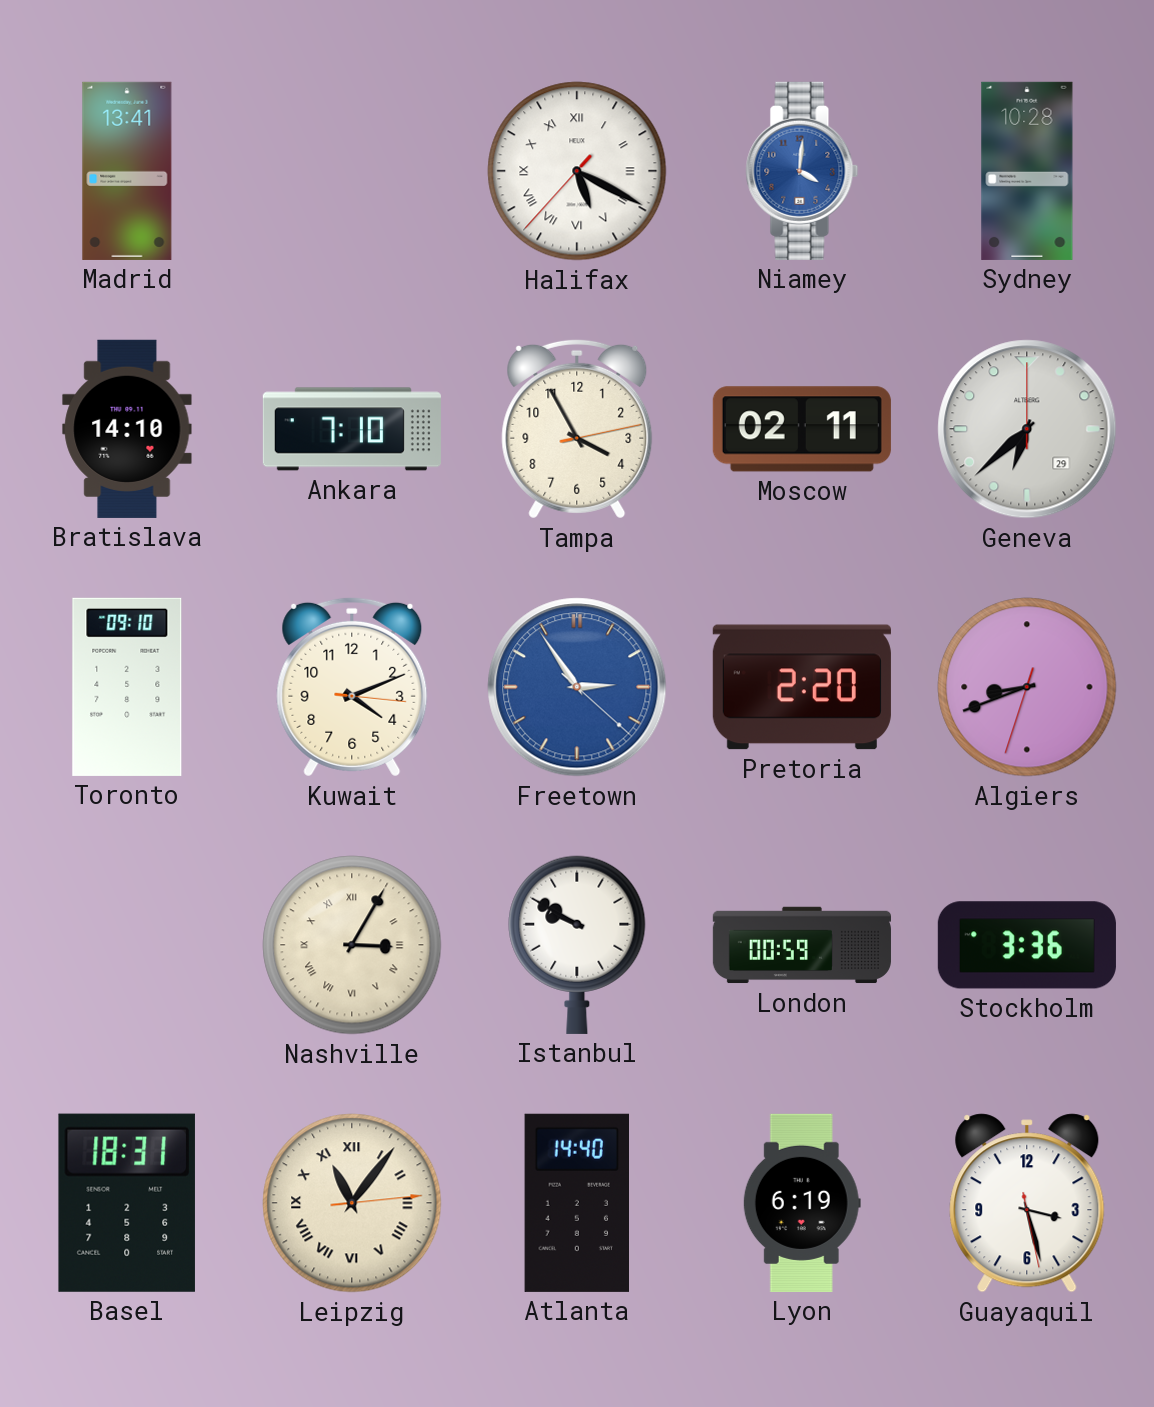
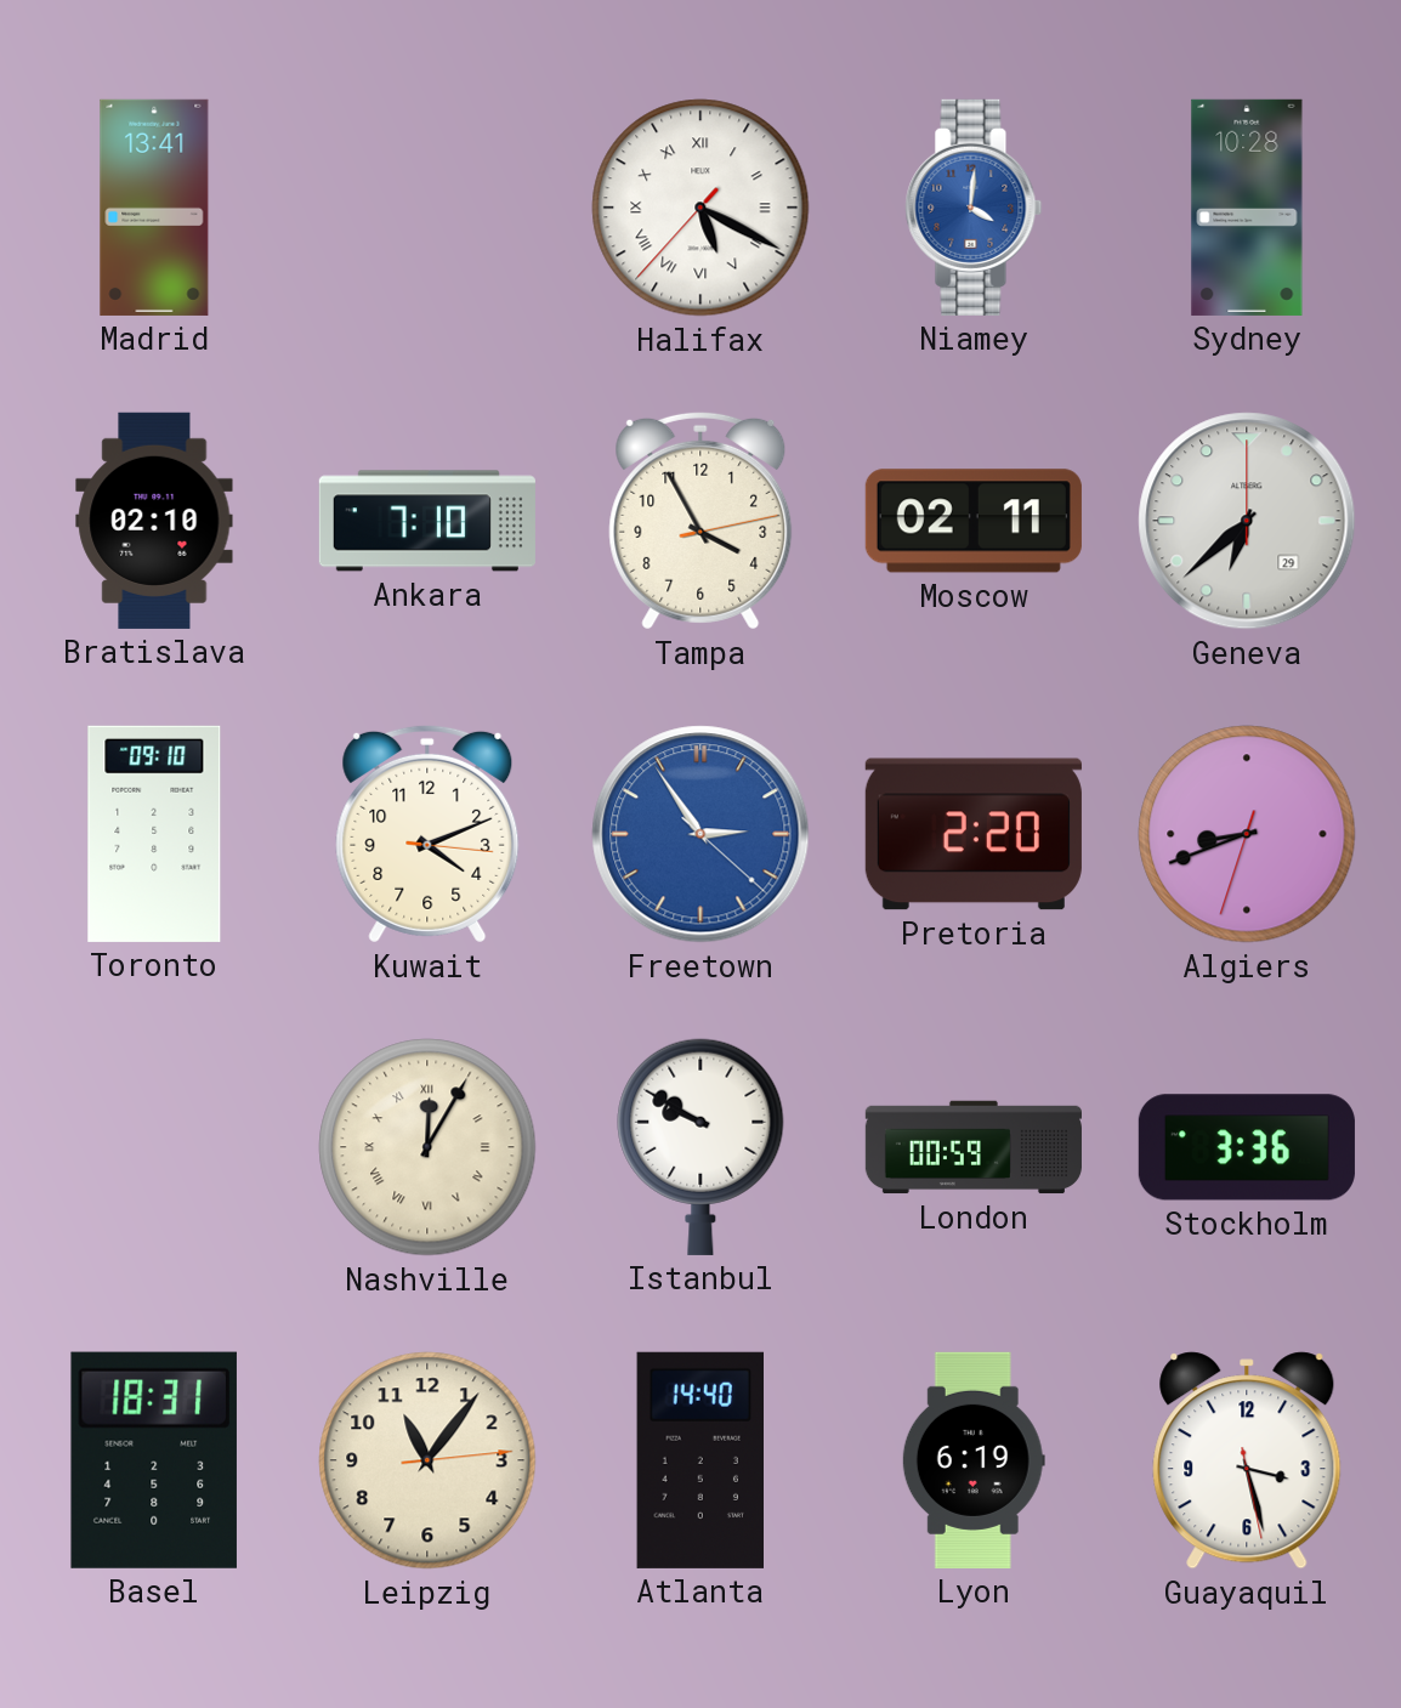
Bratislava: 14:10 -> 02:10
Nashville: 3:05 -> 12:05
Leipzig numerals: Roman -> Arabic
